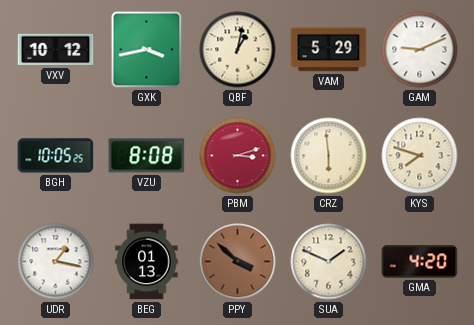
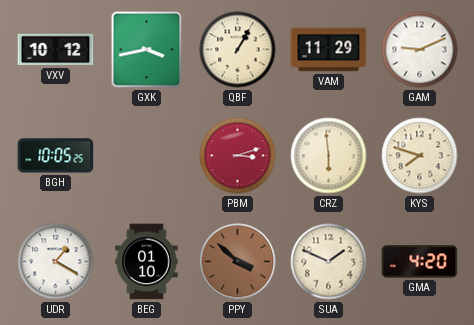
QBF: 1:02 -> 1:05
VAM: 5:29 -> 11:29
VZU: 8:08 -> none
UDR: 1:17 -> 1:20
BEG: 01:13 -> 01:10
